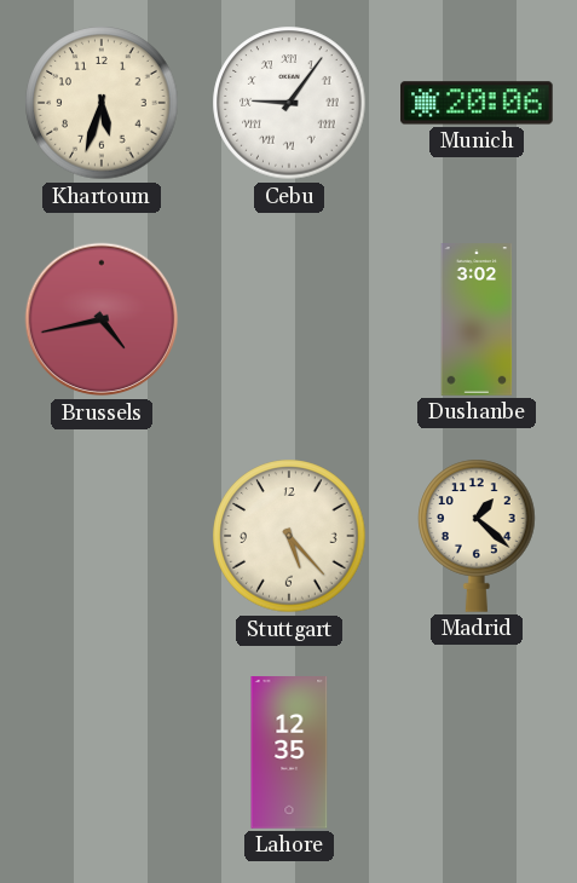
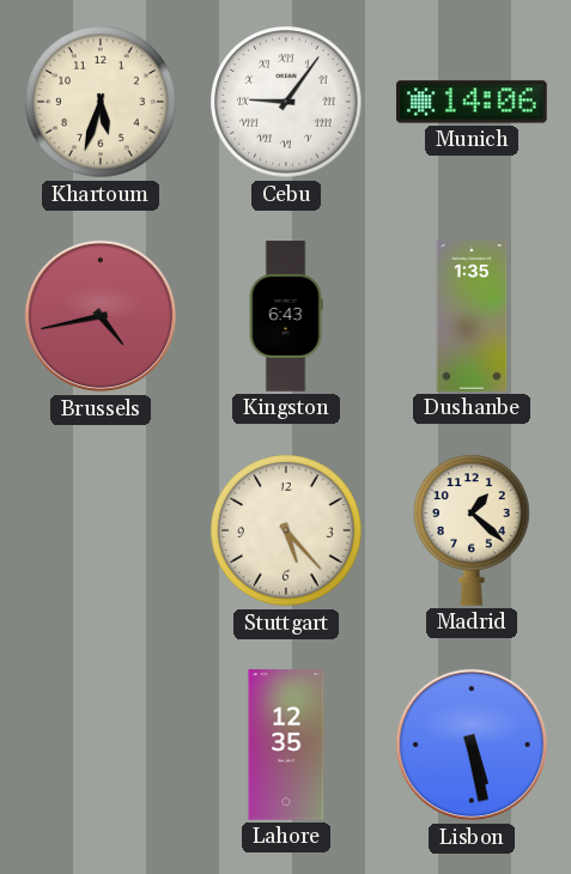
Munich: 20:06 -> 14:06
Kingston: none -> 6:43
Dushanbe: 3:02 -> 1:35
Lisbon: none -> 5:28
